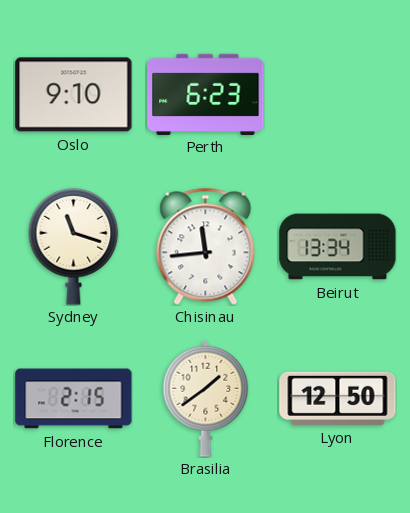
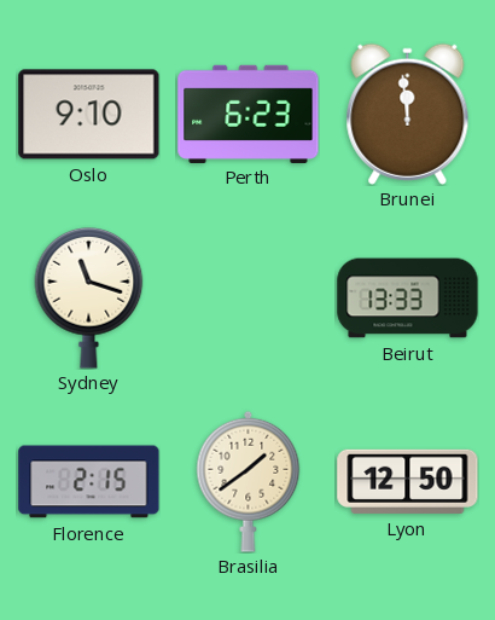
Brunei: none -> 11:59
Chisinau: 11:44 -> none
Beirut: 13:34 -> 13:33
